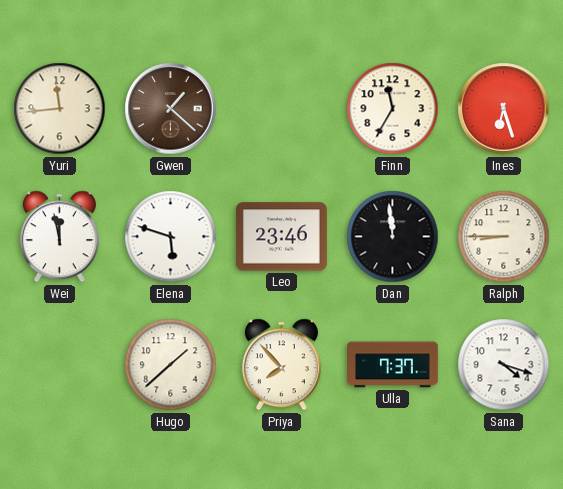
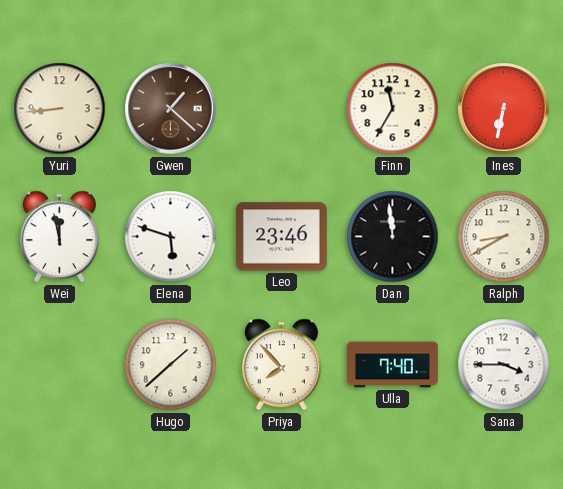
Yuri: 11:44 -> 8:44
Ines: 6:27 -> 6:32
Ralph: 8:45 -> 8:40
Ulla: 7:37 -> 7:40
Sana: 4:18 -> 3:45
